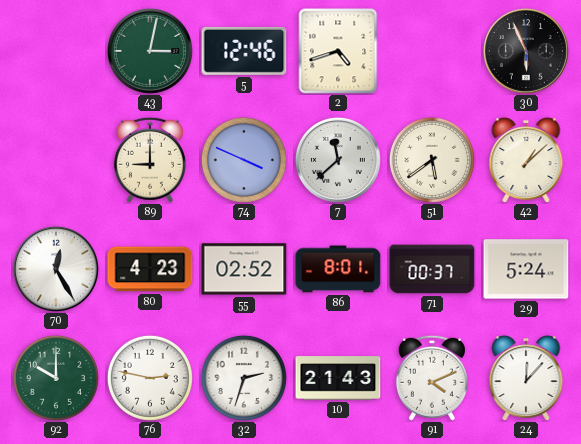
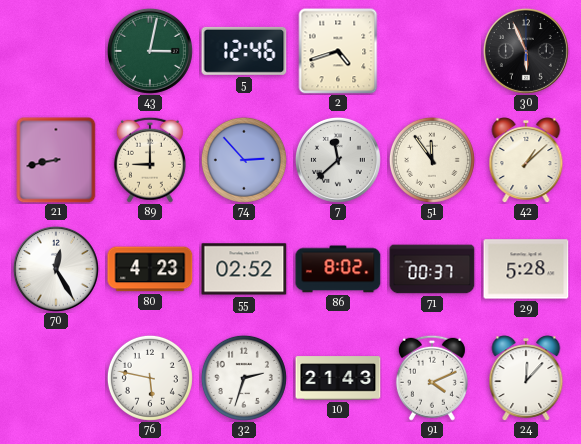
21: none -> 8:43
74: 3:49 -> 2:53
51: 5:39 -> 11:54
86: 8:01 -> 8:02
29: 5:24 -> 5:28
92: 10:00 -> none
76: 2:47 -> 5:47
